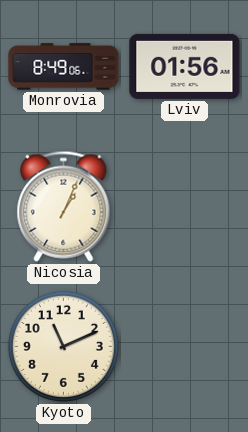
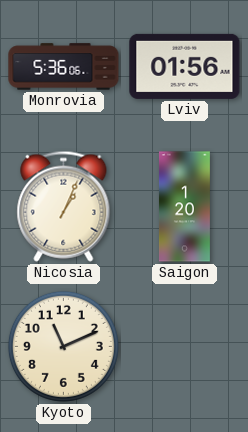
Monrovia: 8:49 -> 5:36
Saigon: none -> 1:20
